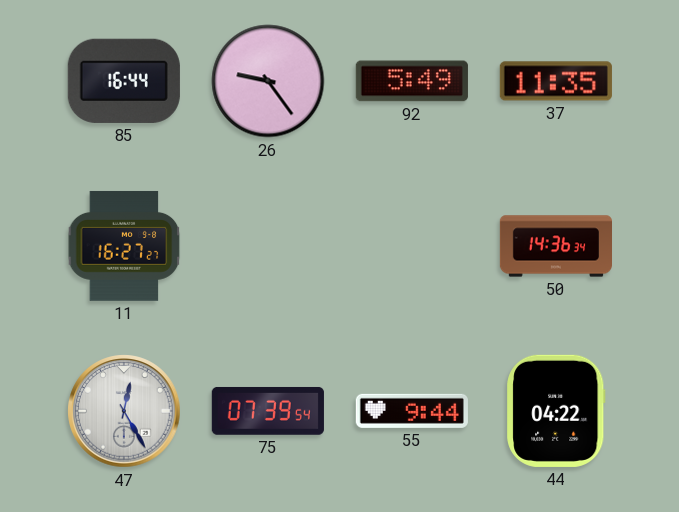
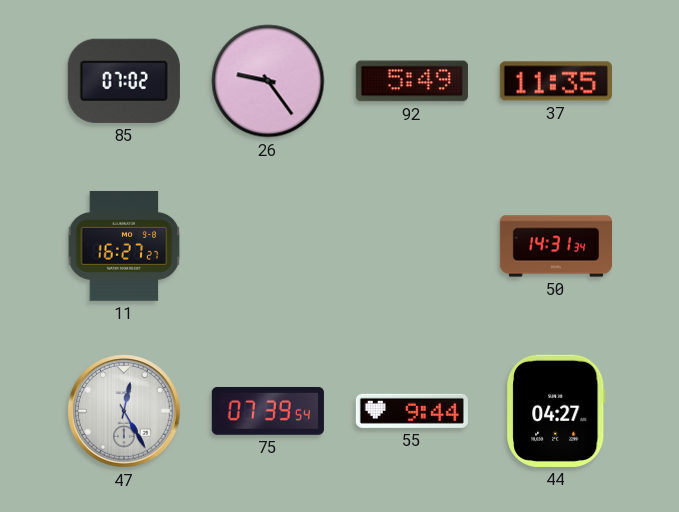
85: 16:44 -> 07:02
50: 14:36 -> 14:31
44: 04:22 -> 04:27
